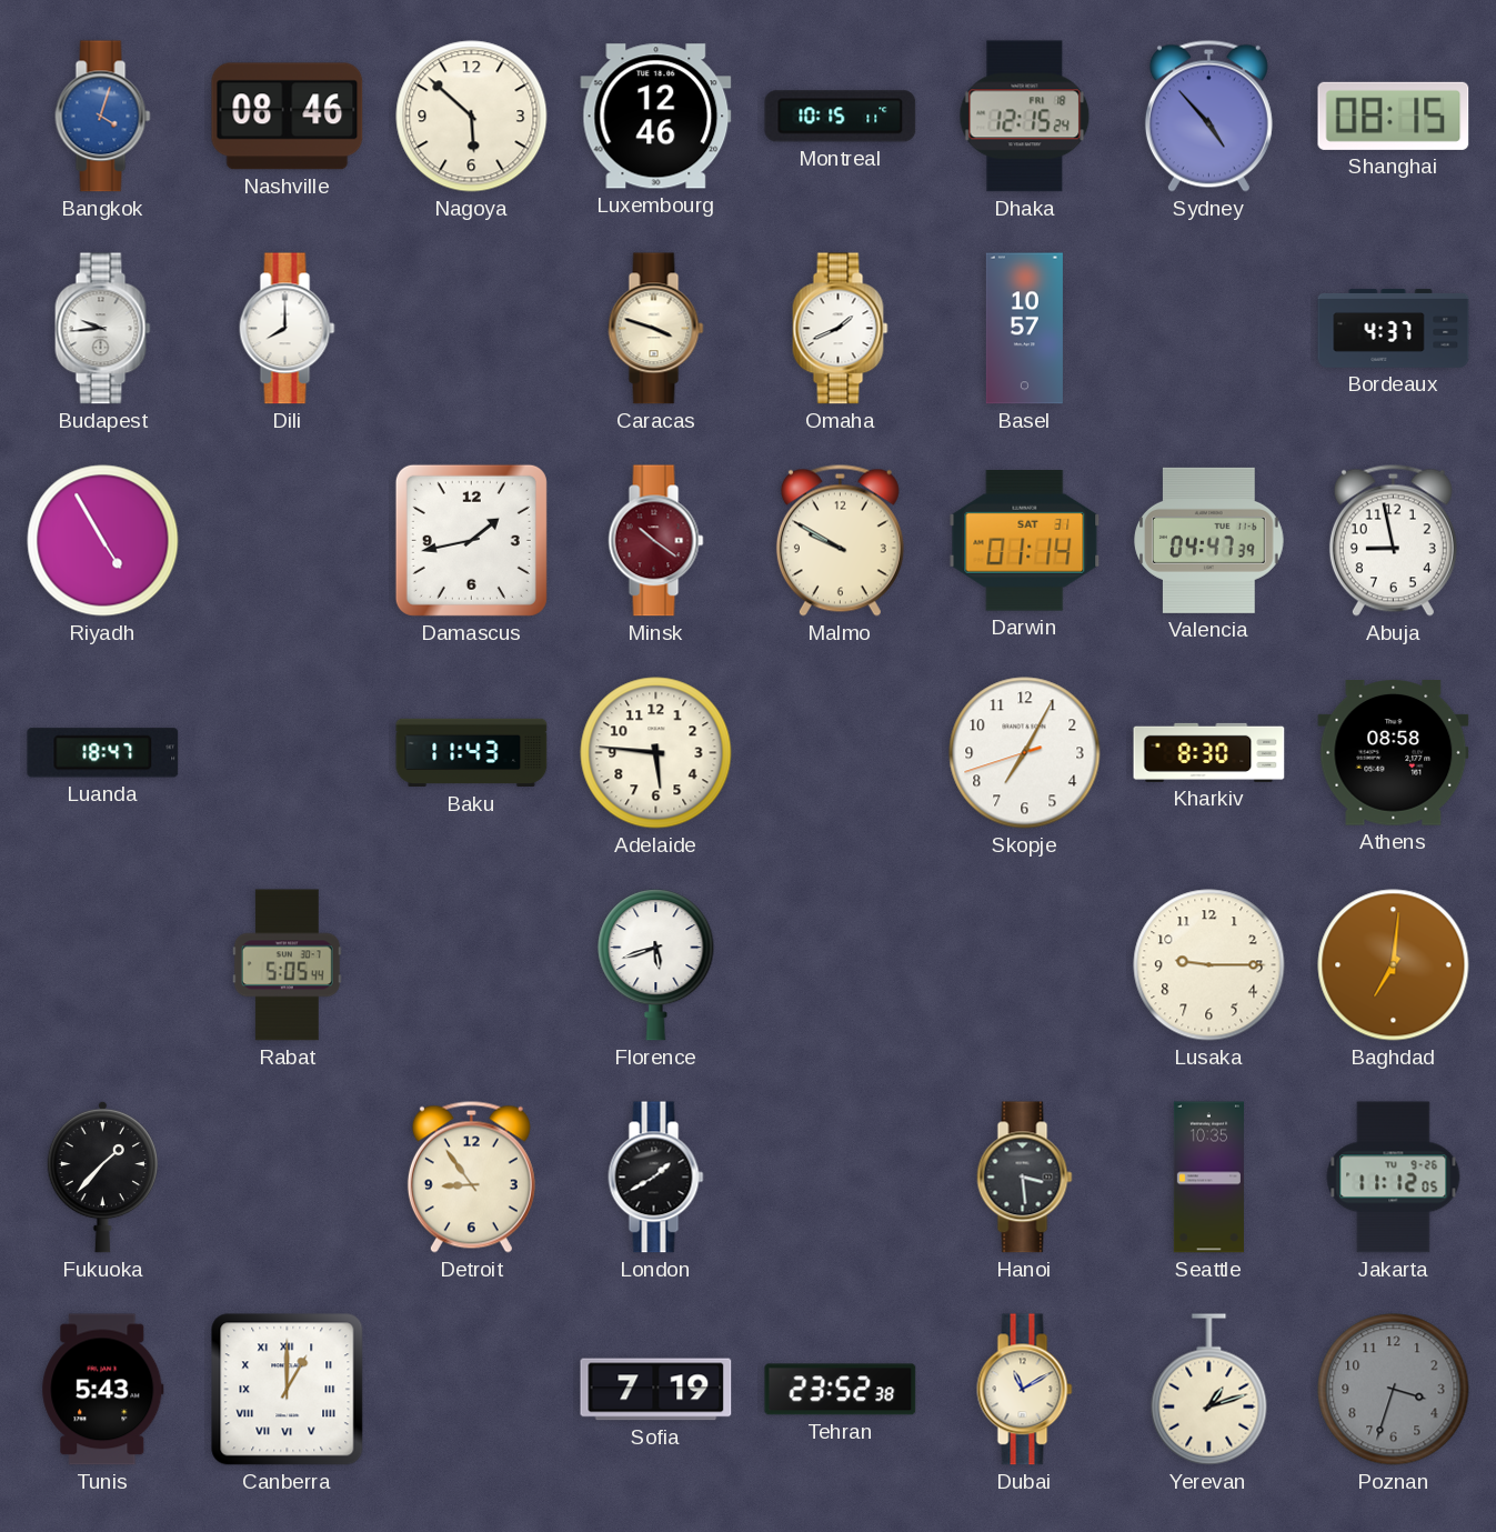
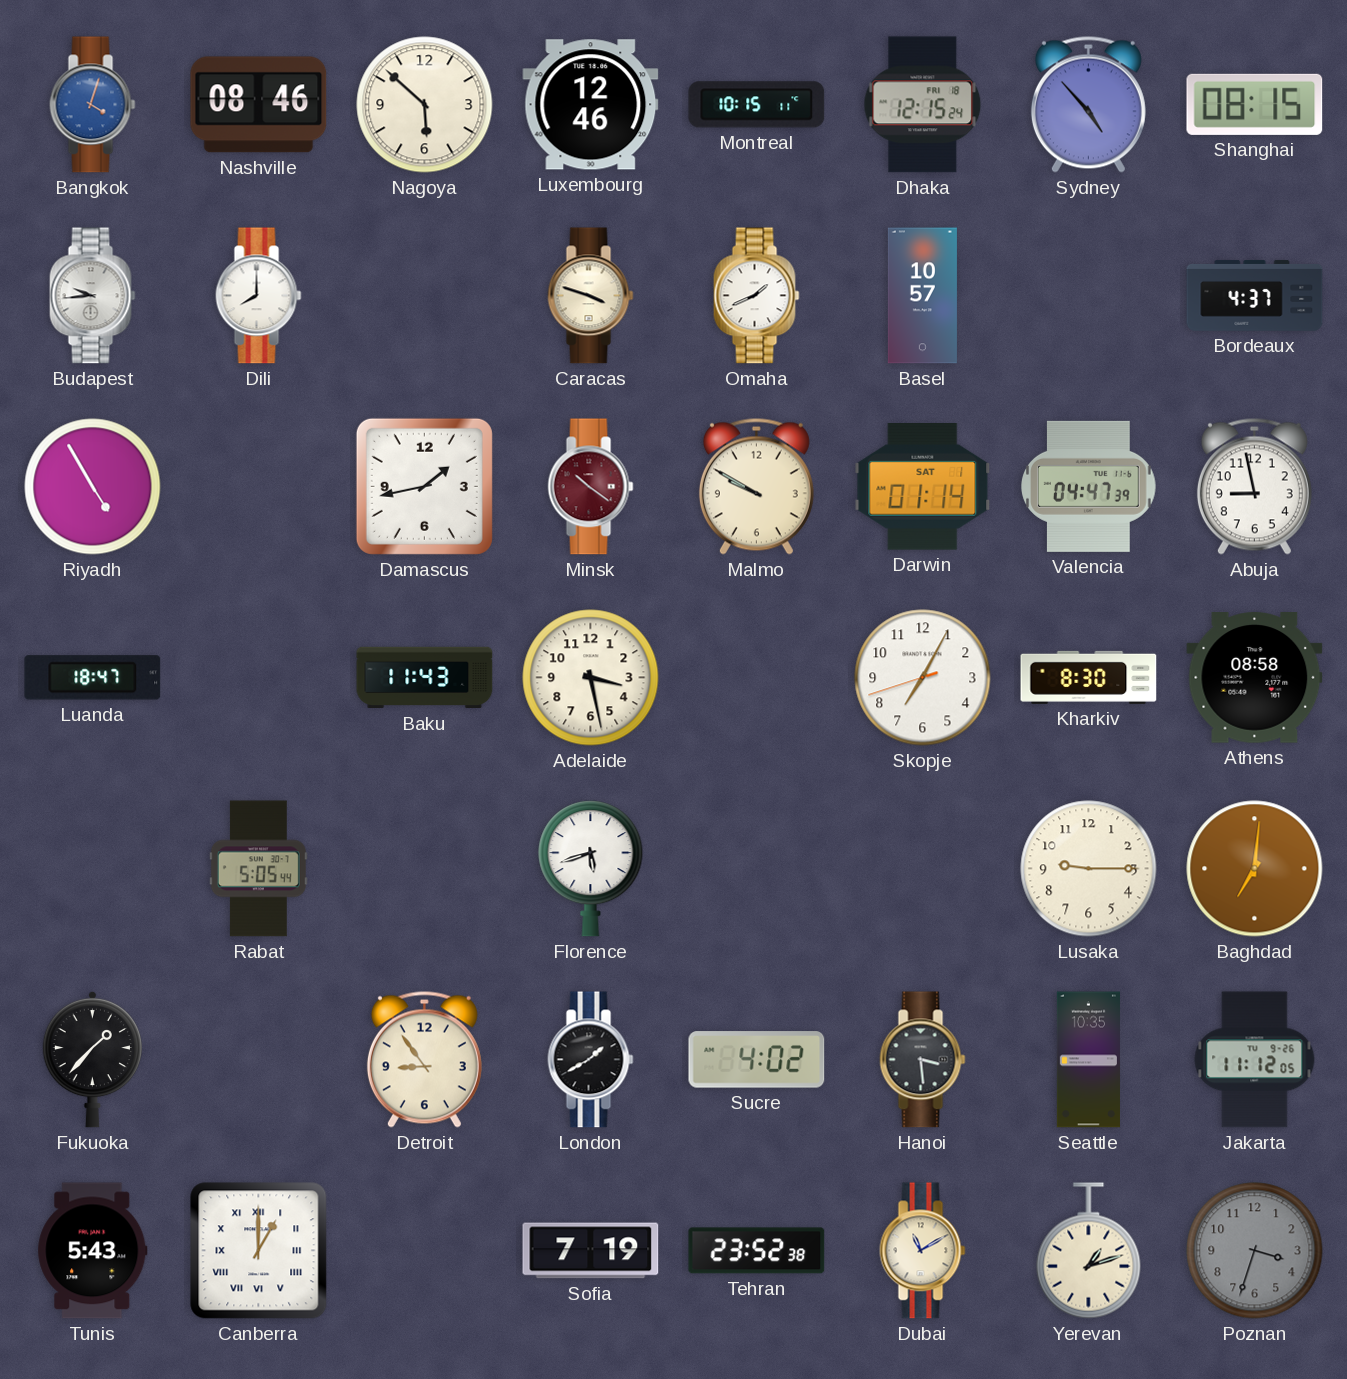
Darwin date: SAT 31 -> SAT 1
Adelaide: 5:46 -> 3:28
Sucre: none -> 4:02
